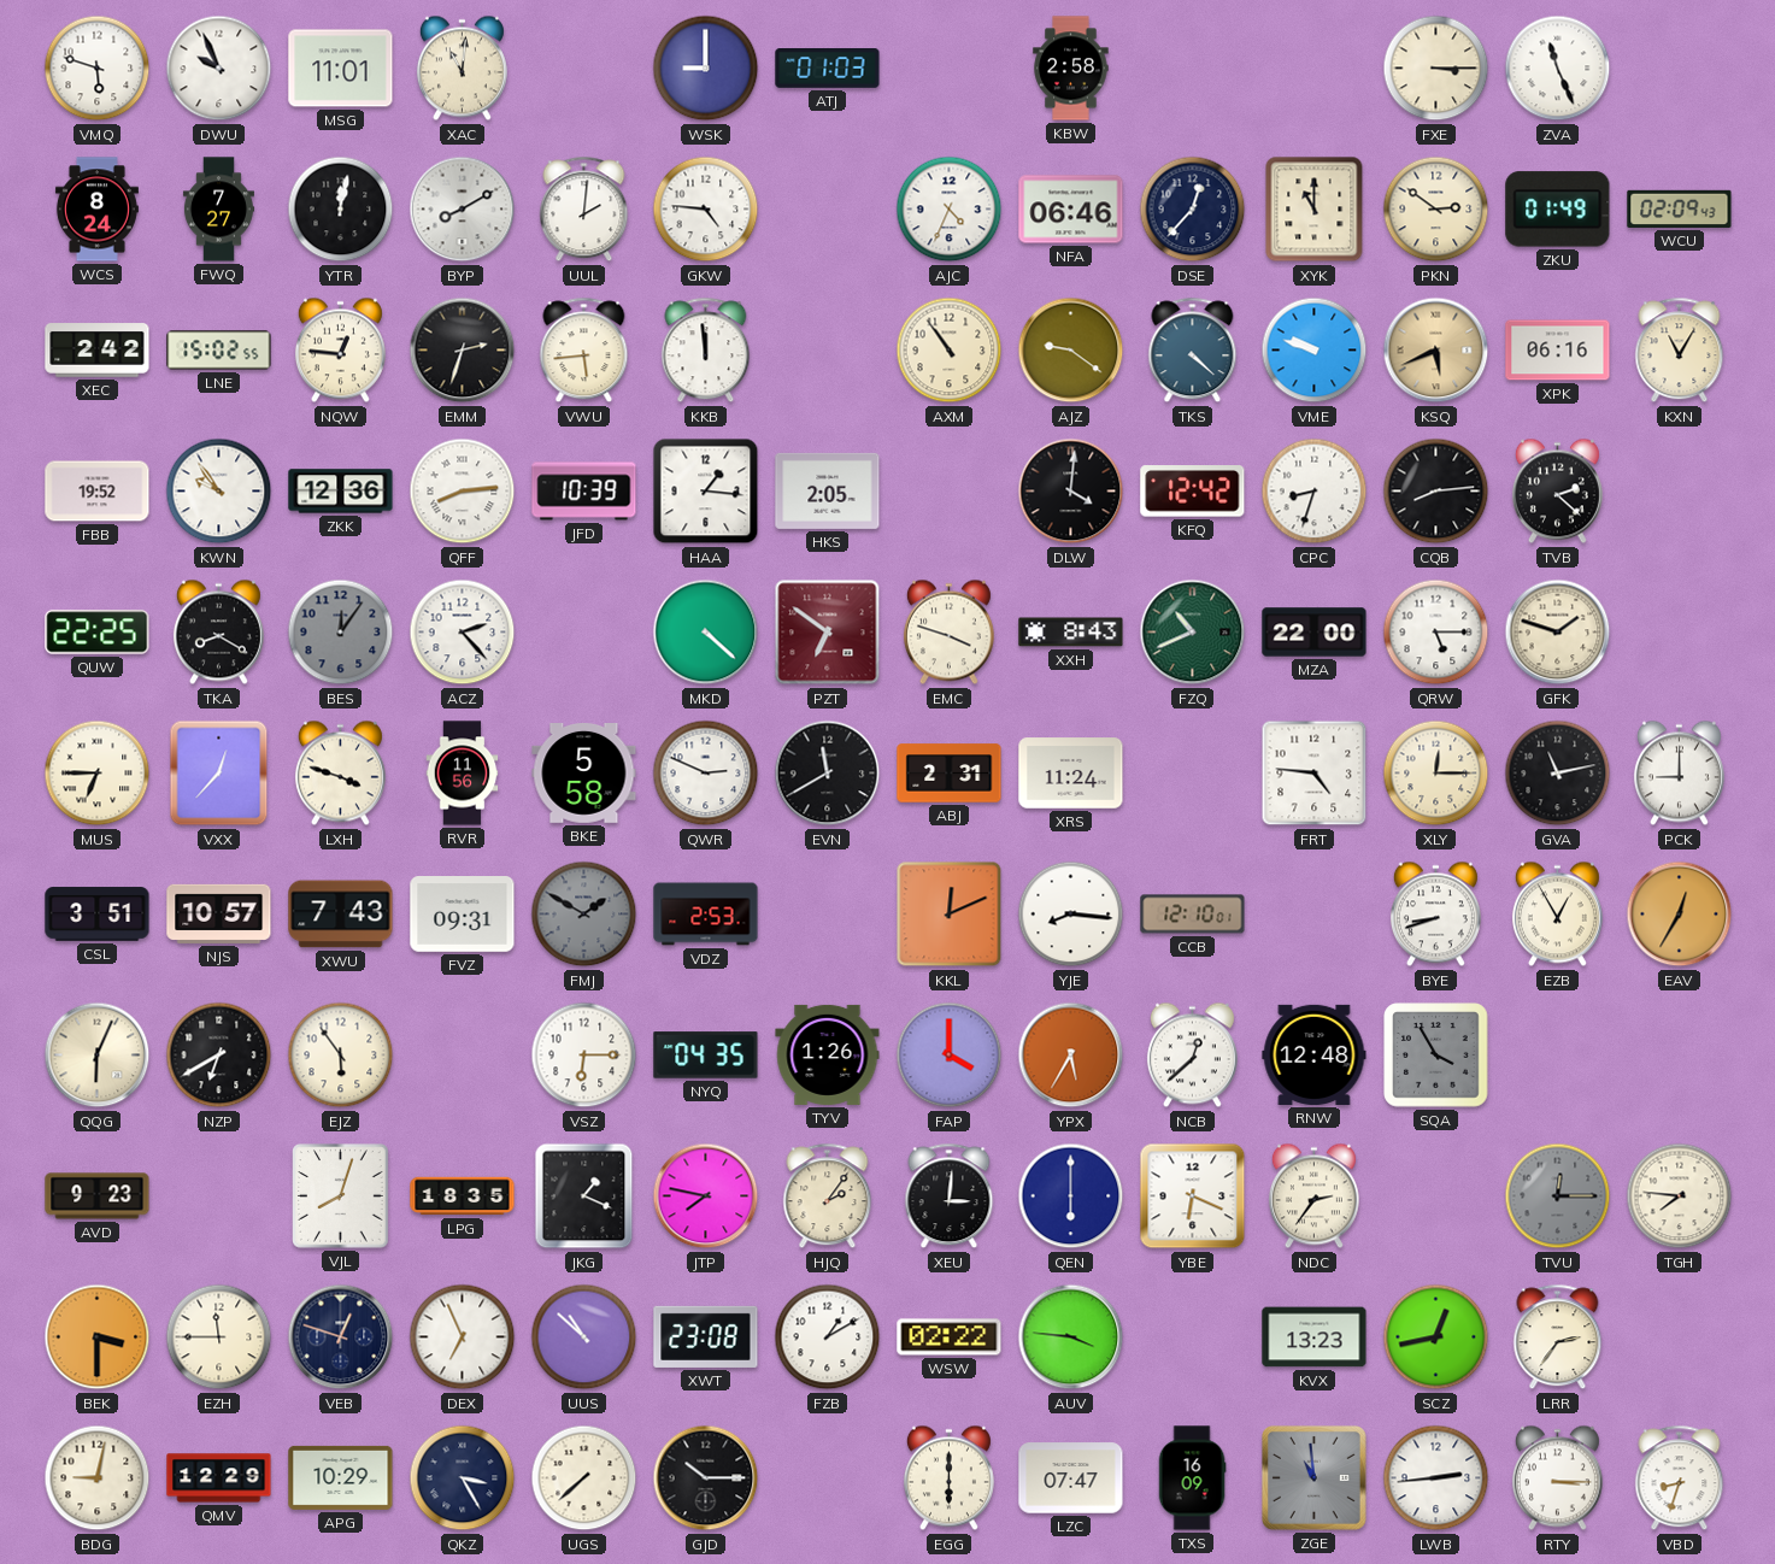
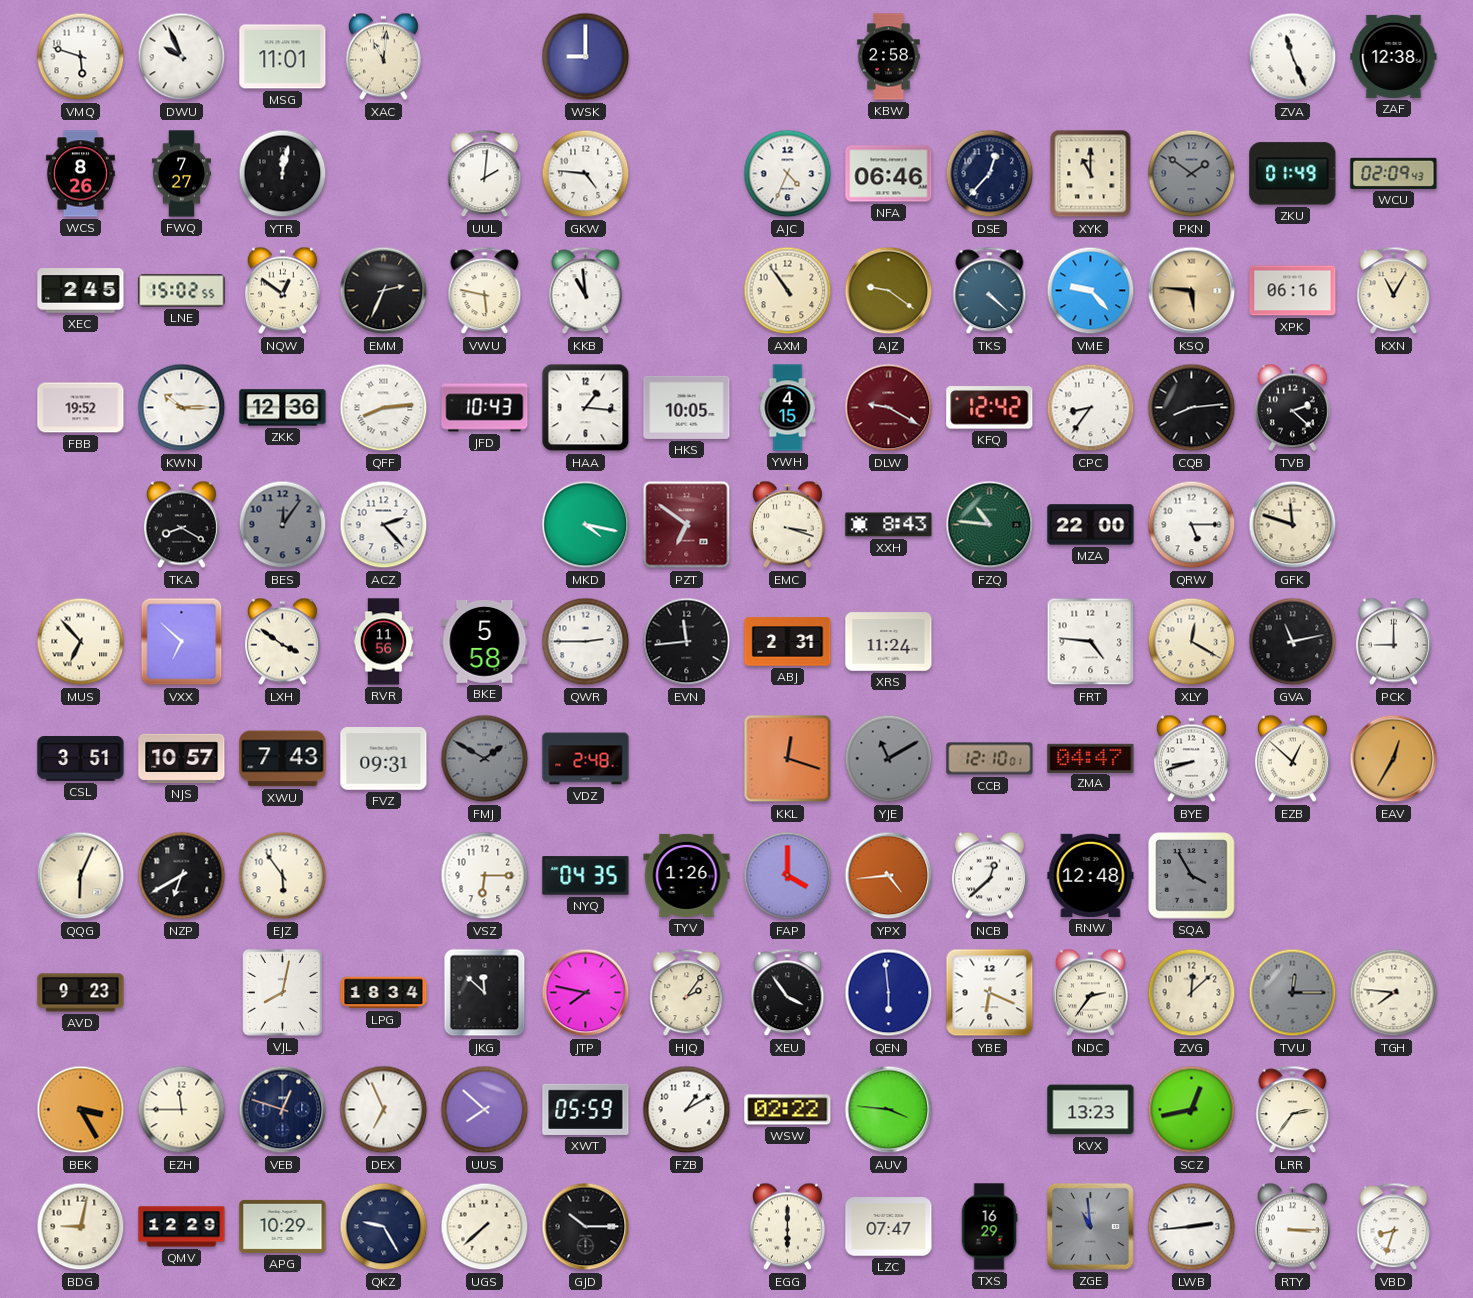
ATJ: 01:03 -> none
FXE: 3:15 -> none
ZAF: none -> 12:38
WCS: 8:24 -> 8:26
BYP: 8:10 -> none
PKN: 2:51 -> 1:51
PKN dial: cream -> grey
XEC: 2:42 -> 2:45
NQW: 12:46 -> 12:51
EMM: 2:33 -> 2:34
VWU: 5:44 -> 5:47
KKB: 11:59 -> 10:59
VME: 9:48 -> 9:23
KSQ: 5:41 -> 5:46
KWN: 9:54 -> 10:15
JFD: 10:39 -> 10:43
HKS: 2:05 -> 10:05
YWH: none -> 4:15
DLW: 4:01 -> 9:20
DLW dial: black -> burgundy
CPC: 8:33 -> 8:36
QUW: 22:25 -> none
MKD: 4:22 -> 4:17
EMC: 3:48 -> 3:18
FZQ: 10:41 -> 10:46
GFK: 1:48 -> 11:48
MUS: 6:45 -> 6:53
VXX: 12:37 -> 6:52
LXH: 3:48 -> 3:51
QWR: 2:49 -> 2:45
EVN: 11:40 -> 11:44
XLY: 12:15 -> 12:20
VDZ: 2:53 -> 2:48
KKL: 12:11 -> 12:18
YJE: 8:16 -> 11:10
YJE dial: white -> grey
ZMA: none -> 04:47
EZB: 12:55 -> 12:52
YPX: 5:35 -> 4:44
VJL: 8:03 -> 8:02
LPG: 18:35 -> 18:34
JKG: 1:19 -> 11:52
XEU: 3:01 -> 3:54
QEN: 6:00 -> 5:59
ZVG: none -> 12:08
BEK: 3:30 -> 3:25
UUS: 10:52 -> 7:52
XWT: 23:08 -> 05:59
QKZ: 3:25 -> 9:25
TXS: 16:09 -> 16:29
